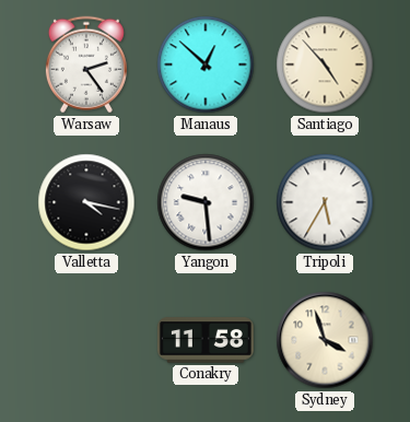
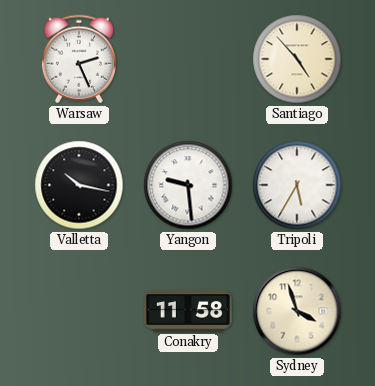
Warsaw: 2:24 -> 2:26
Manaus: 12:52 -> none
Valletta: 4:17 -> 10:17
